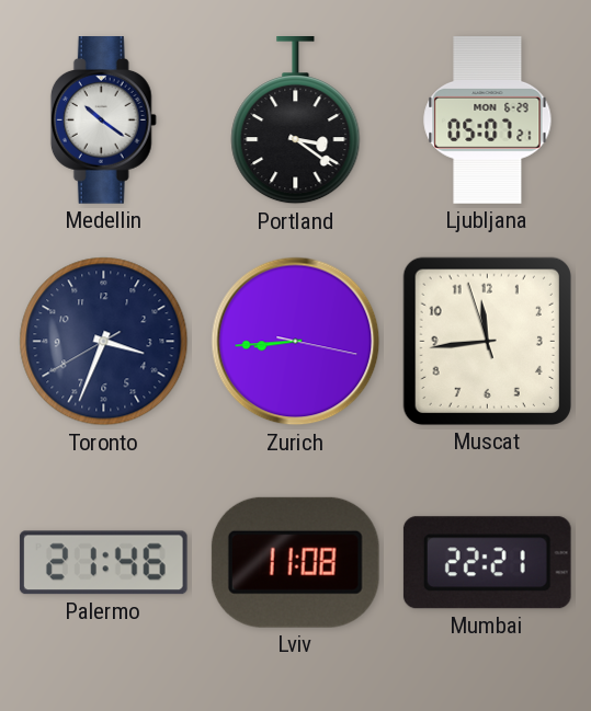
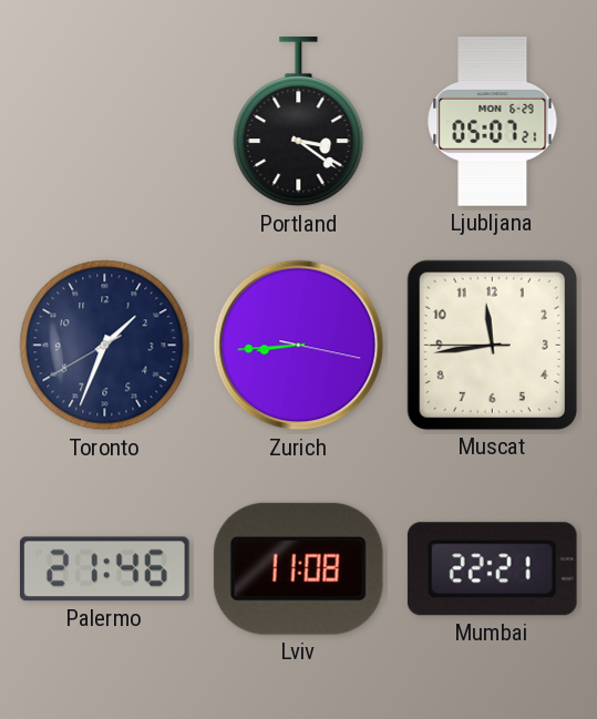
Medellin: 10:21 -> none
Toronto: 3:33 -> 1:33
Muscat: 11:43:57 -> 11:43:45
